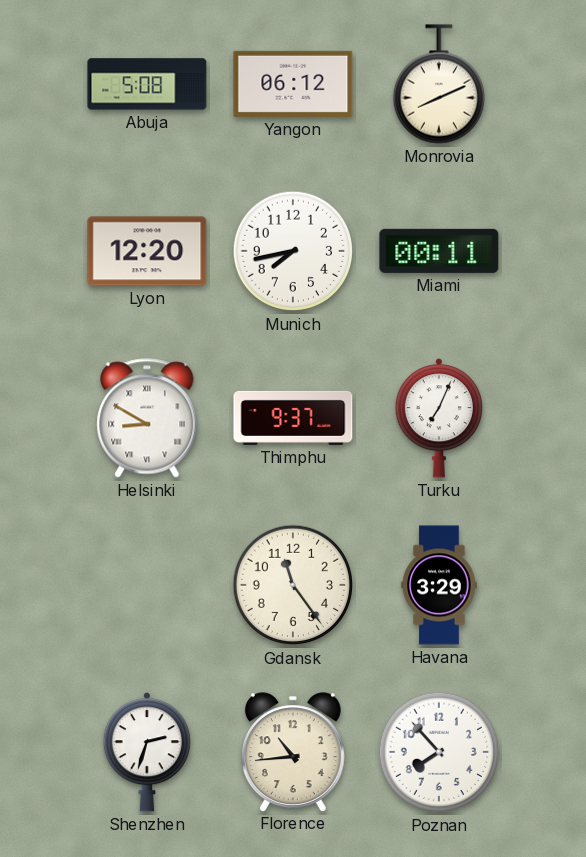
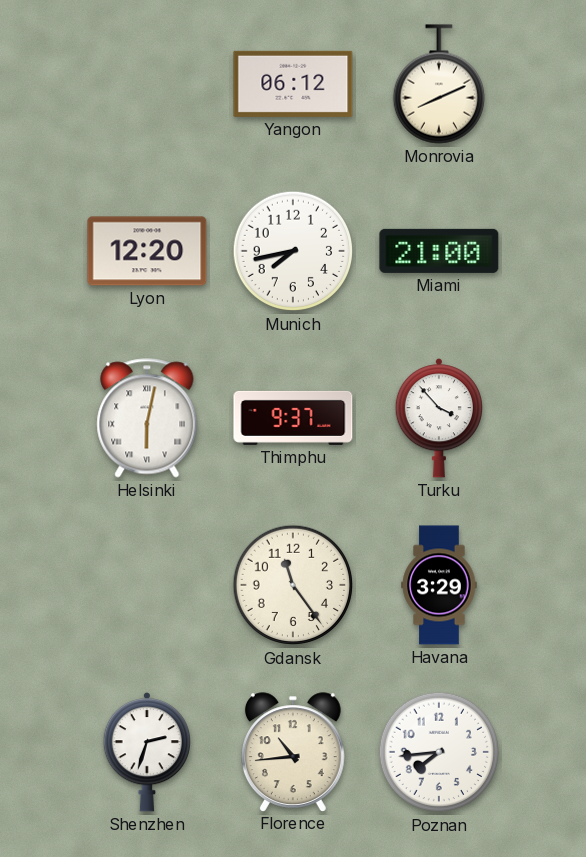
Abuja: 5:08 -> none
Miami: 00:11 -> 21:00
Helsinki: 8:50 -> 6:02
Turku: 7:04 -> 3:53
Poznan: 7:53 -> 7:44
